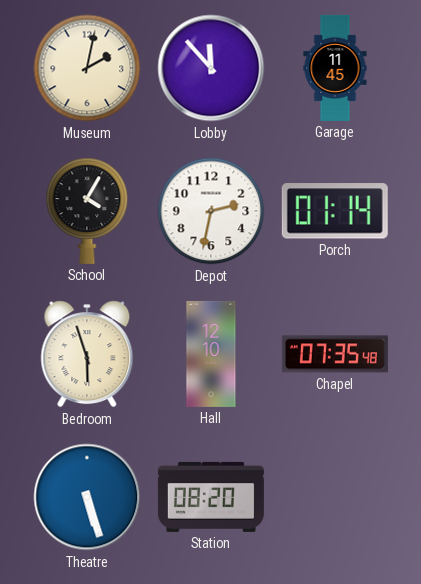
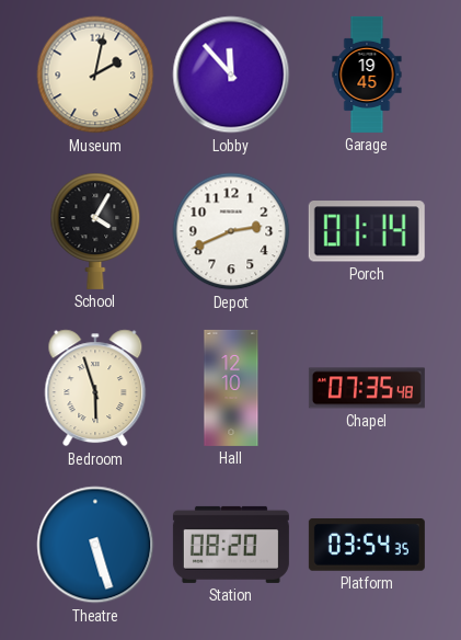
Garage: 11:45 -> 19:45
Depot: 2:32 -> 2:41
Platform: none -> 03:54
